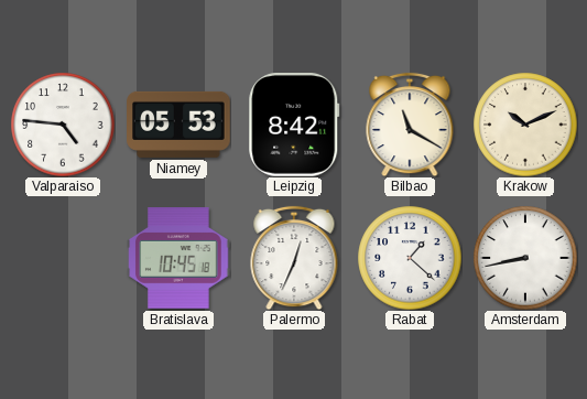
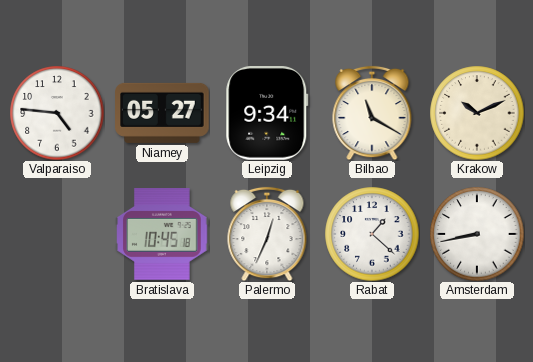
Niamey: 05:53 -> 05:27
Leipzig: 8:42 -> 9:34
